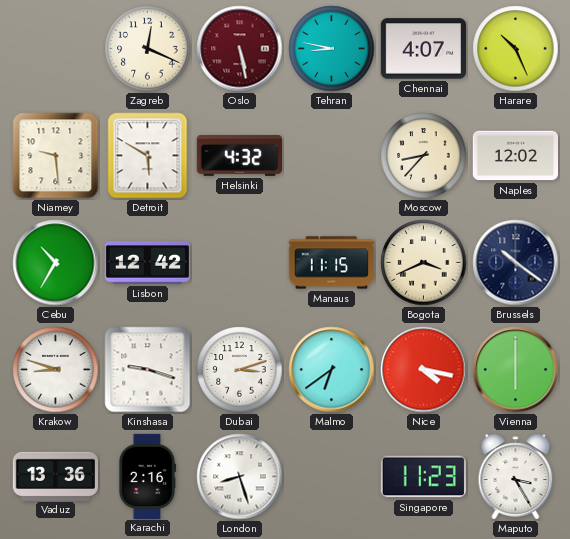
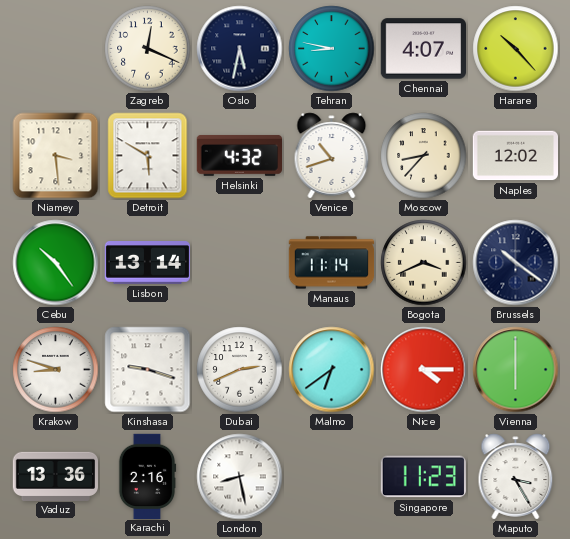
Oslo: 5:28 -> 5:32
Oslo dial: burgundy -> navy
Harare: 10:26 -> 10:23
Niamey: 9:29 -> 3:29
Venice: none -> 10:42
Cebu: 10:35 -> 10:24
Lisbon: 12:42 -> 13:14
Manaus: 11:15 -> 11:14
Dubai: 3:12 -> 2:41
Nice: 4:17 -> 4:15
London: 8:27 -> 8:28
